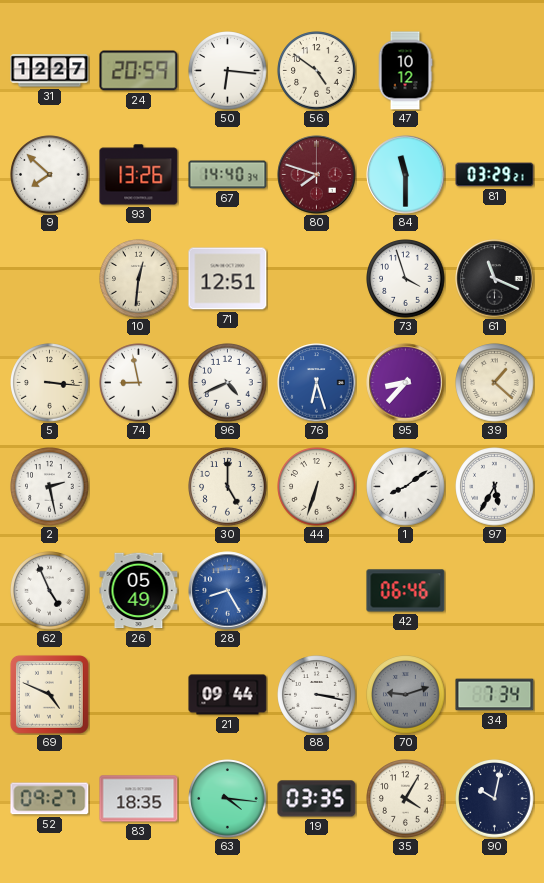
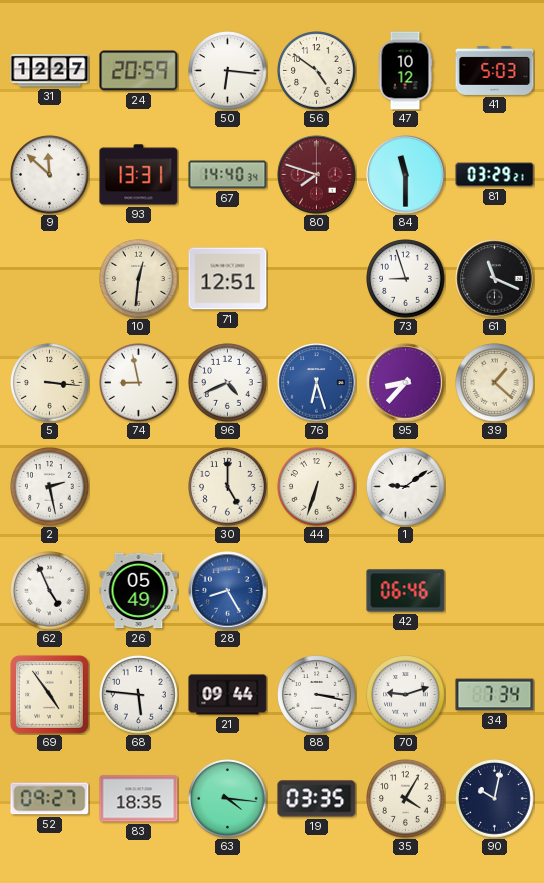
41: none -> 5:03
9: 7:52 -> 11:52
93: 13:26 -> 13:31
73: 3:57 -> 8:57
1: 8:09 -> 9:09
97: 5:35 -> none
69: 4:49 -> 4:54
68: none -> 5:46
70 dial: grey -> white
